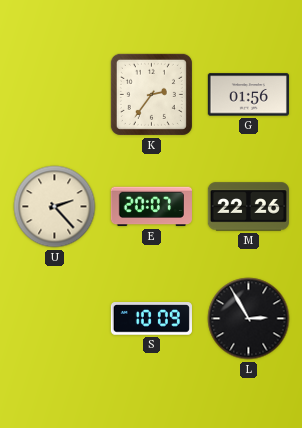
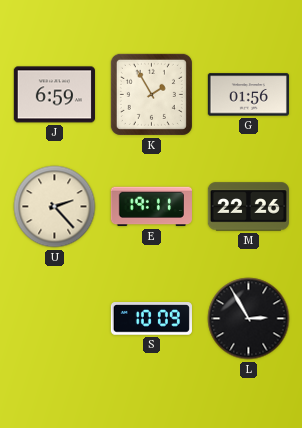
J: none -> 6:59
K: 2:36 -> 1:55
E: 20:07 -> 19:11
